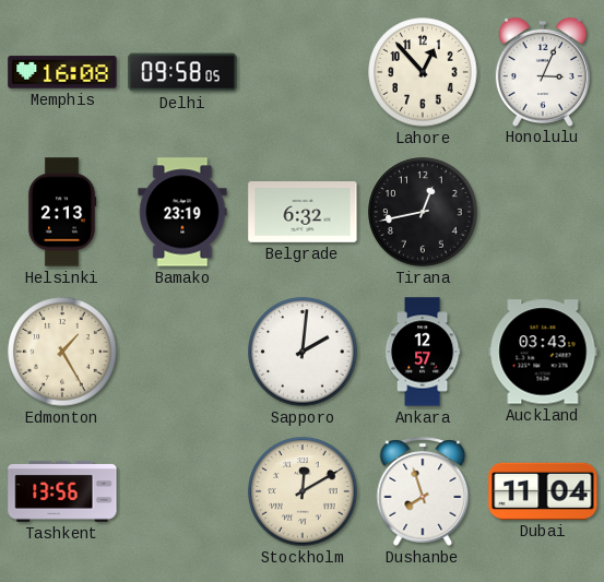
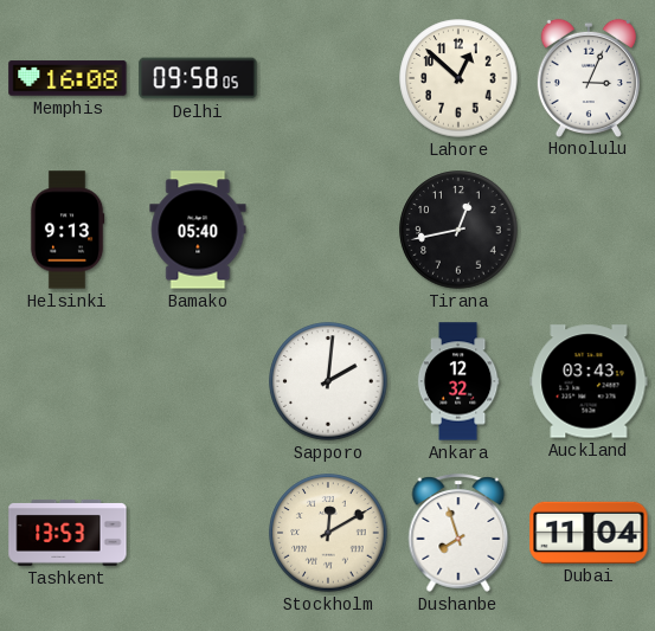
Lahore: 12:53 -> 12:52
Helsinki: 2:13 -> 9:13
Bamako: 23:19 -> 05:40
Belgrade: 6:32 -> none
Edmonton: 1:25 -> none
Ankara: 12:57 -> 12:32
Tashkent: 13:56 -> 13:53
